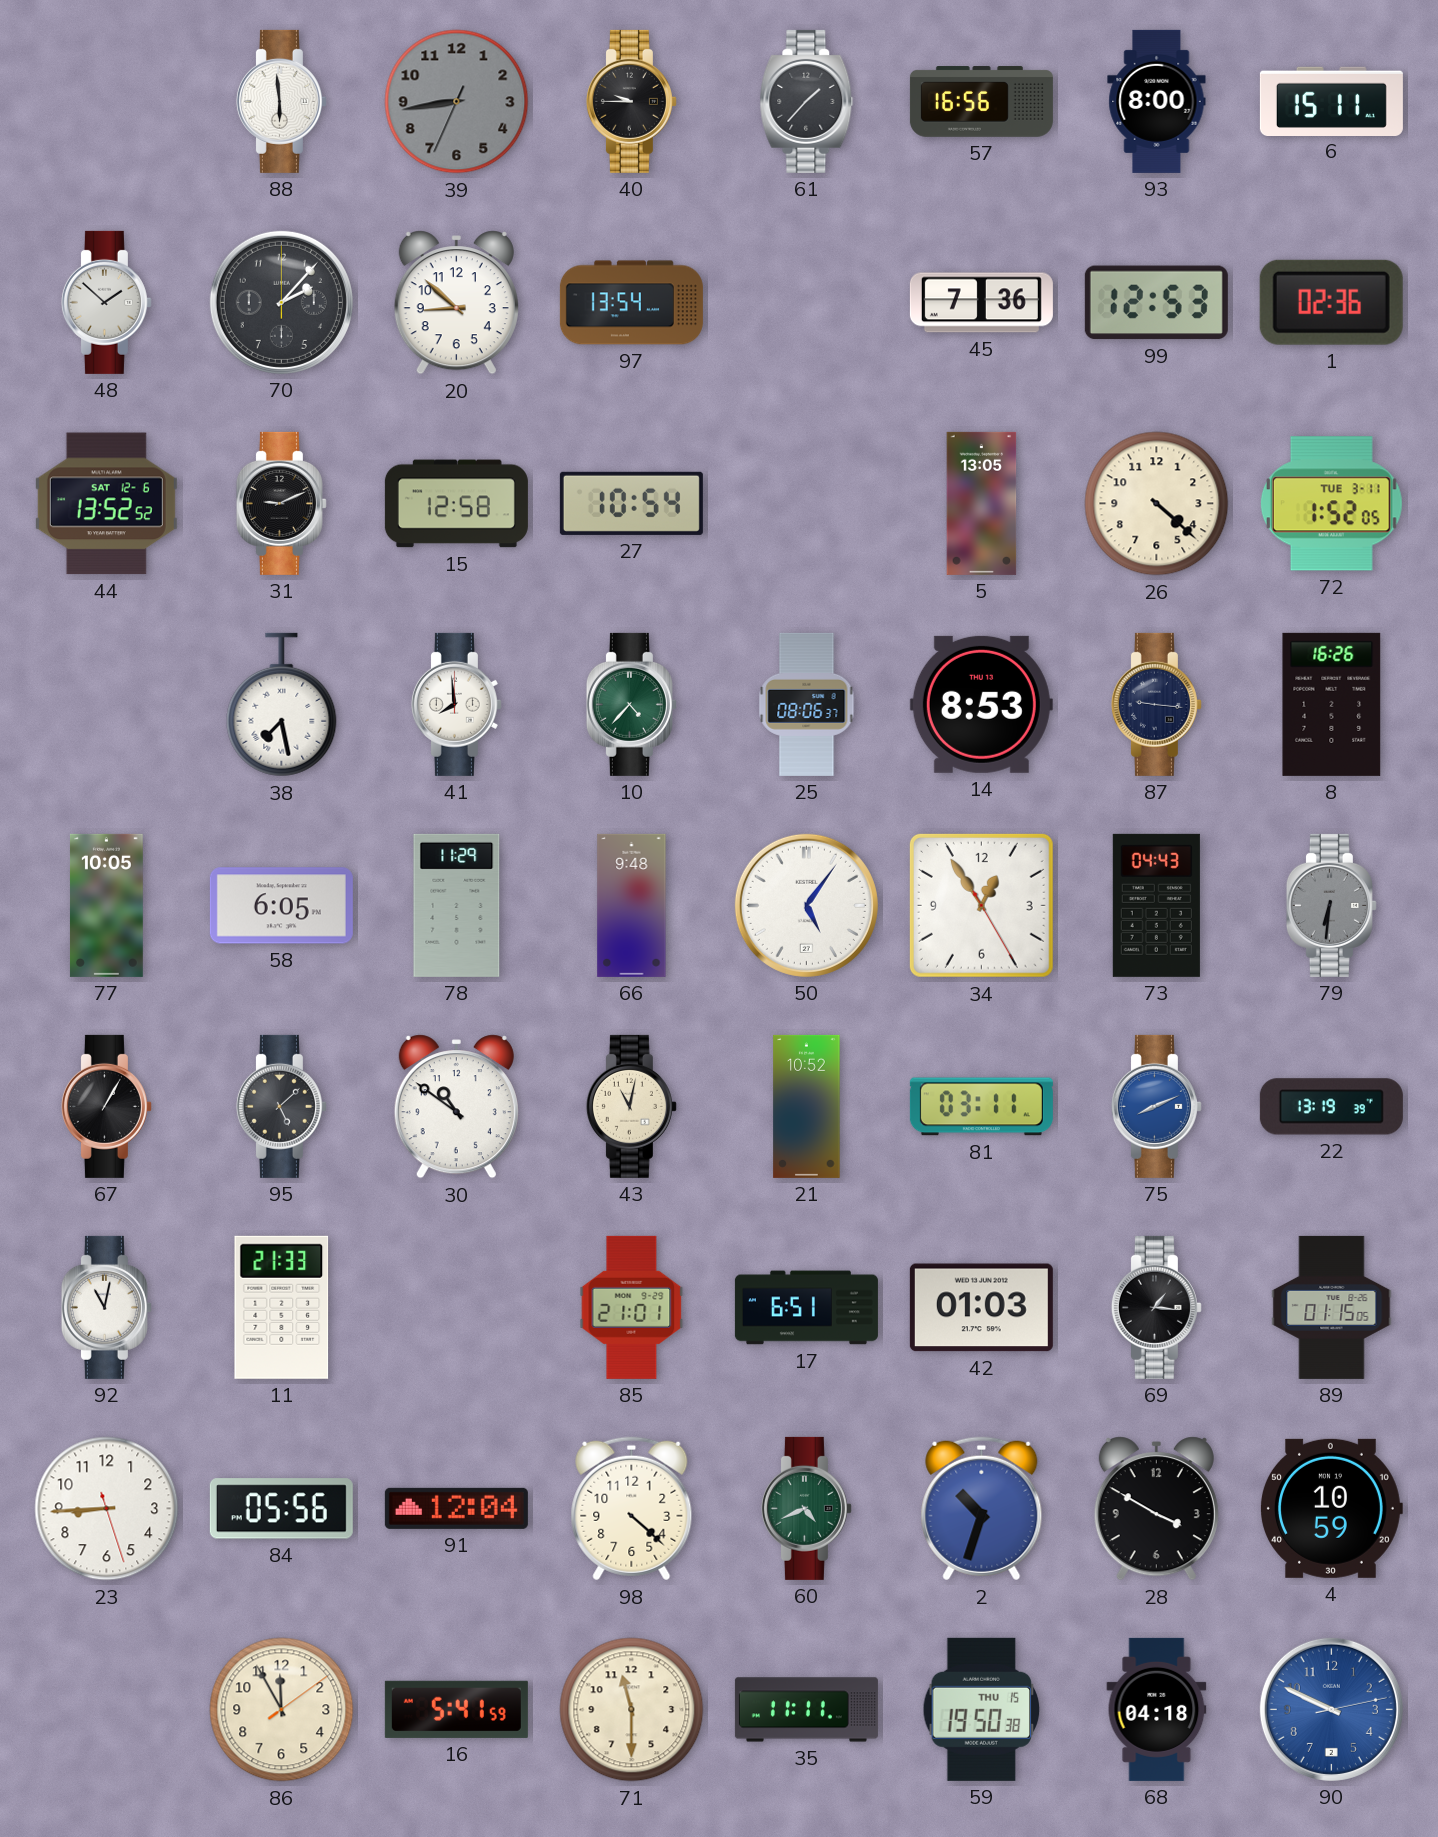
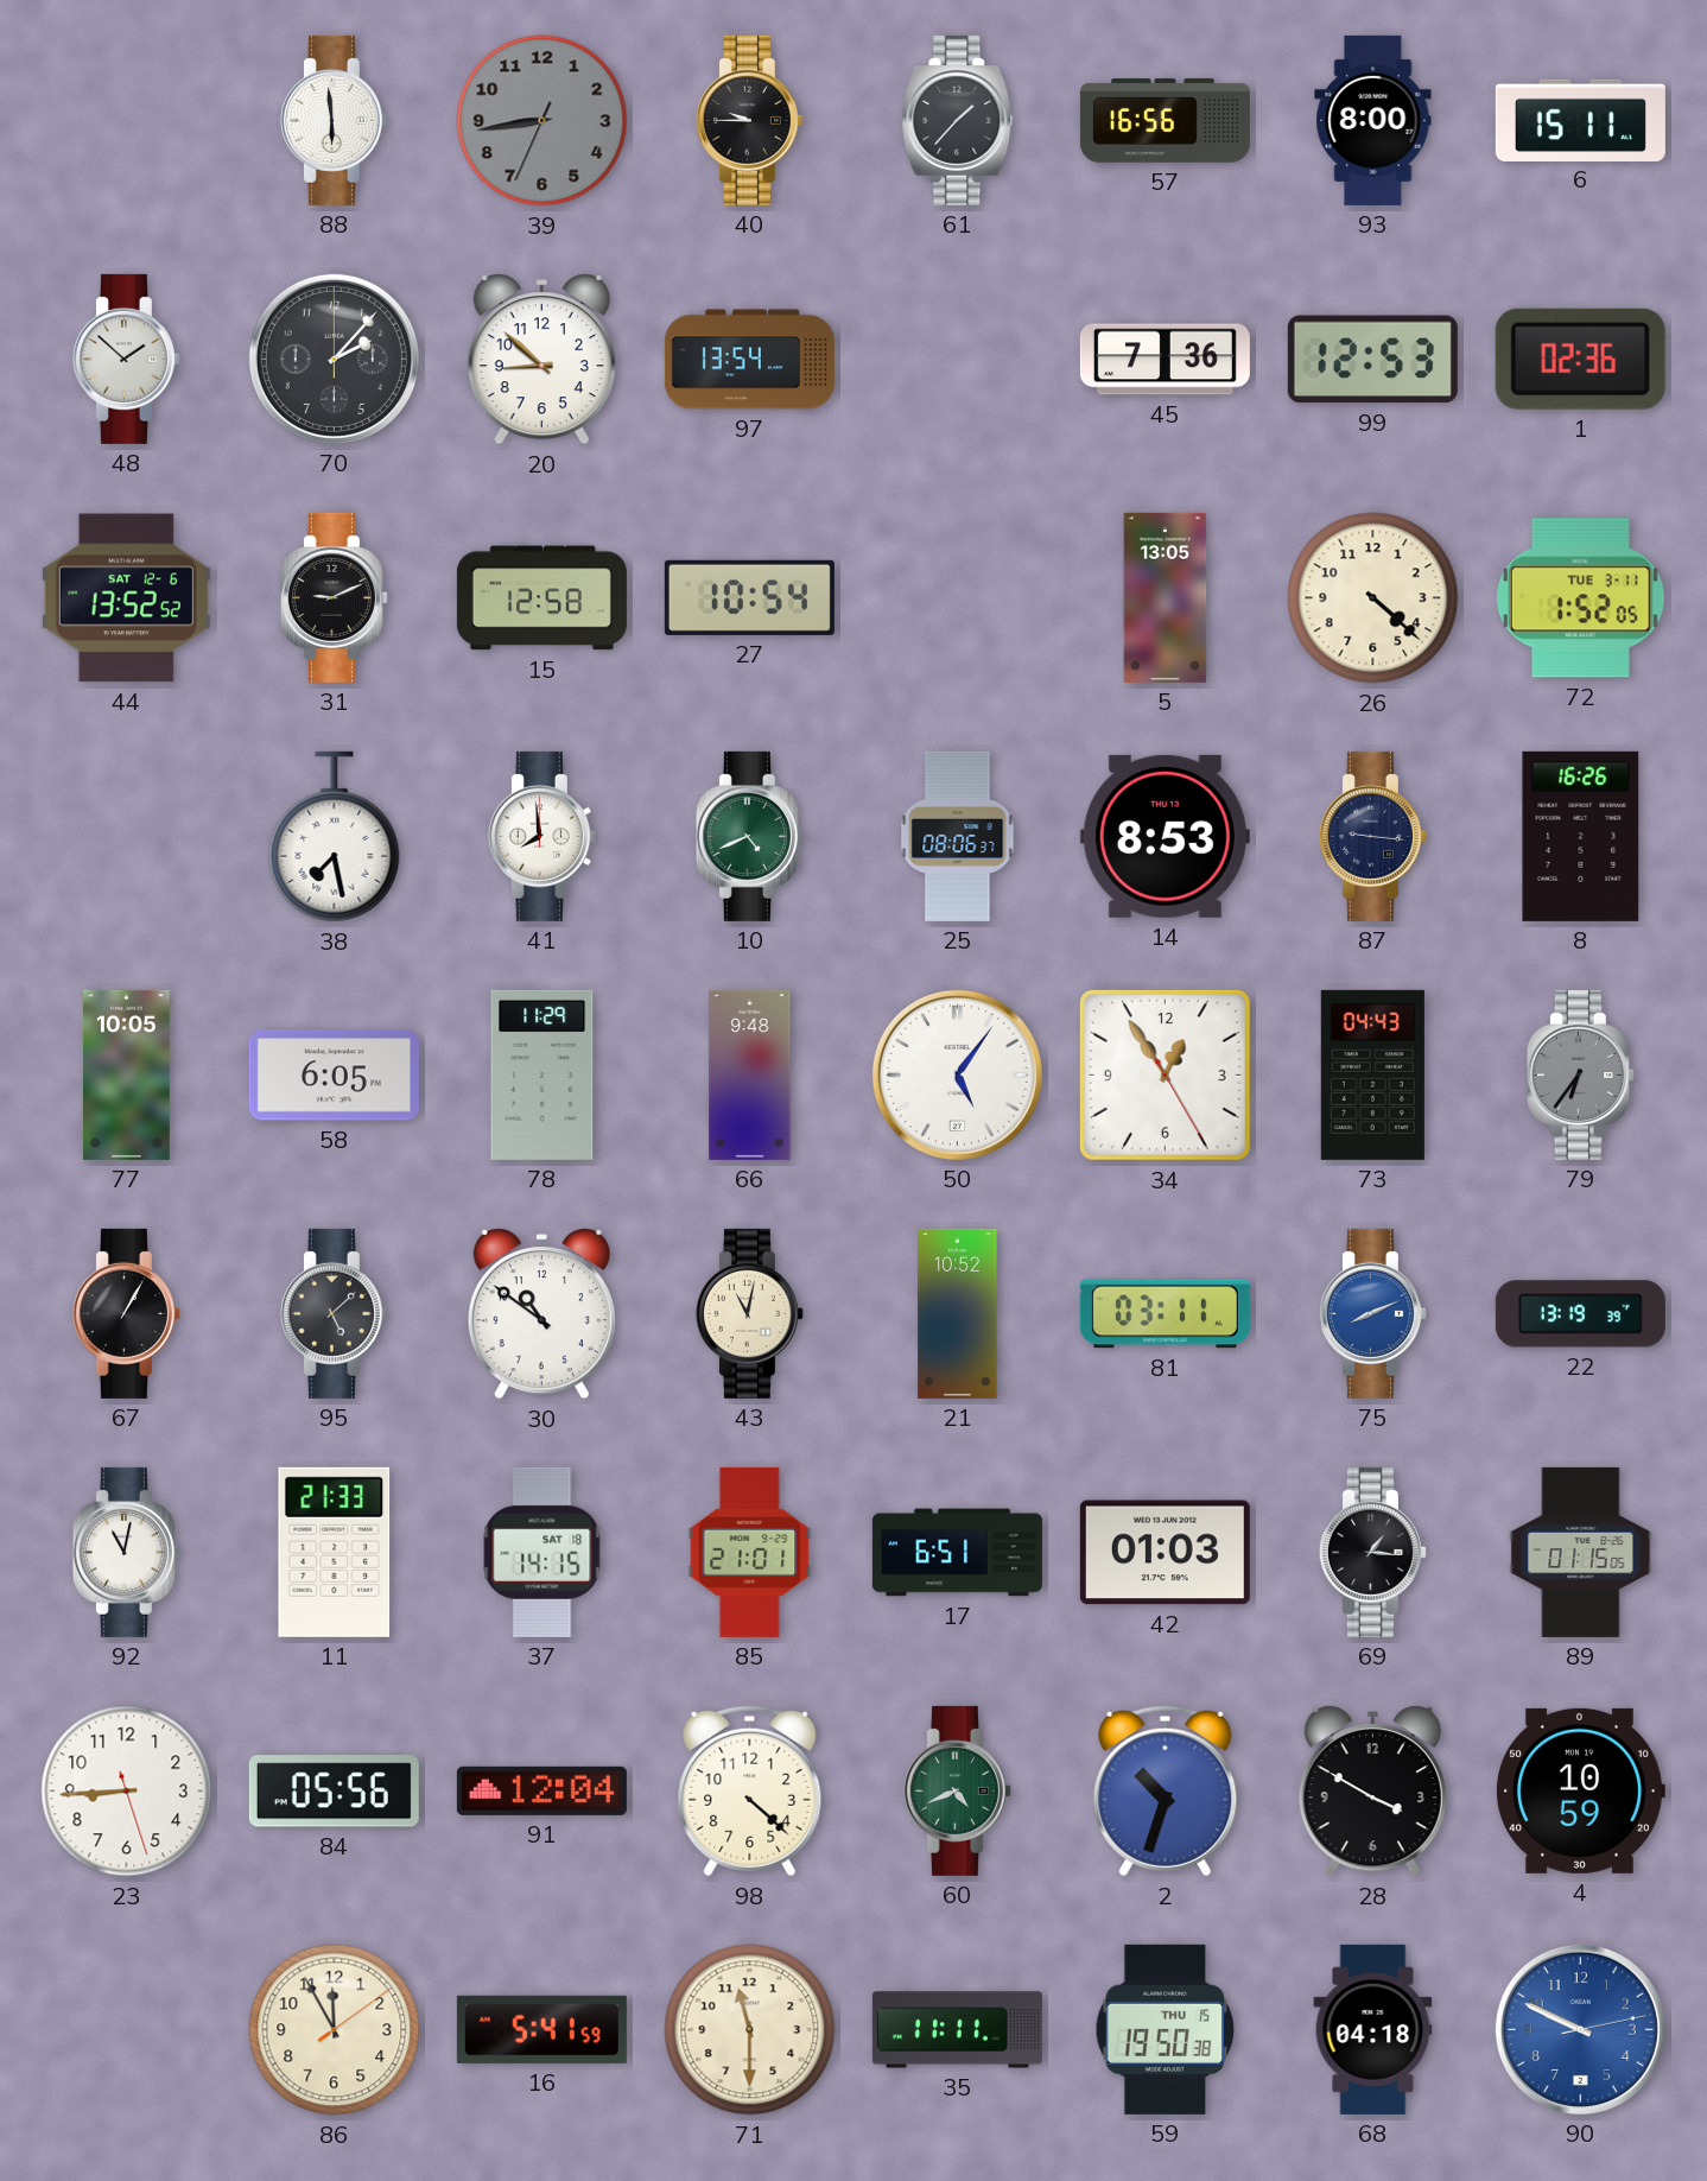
10: 4:37 -> 4:41
79: 6:31 -> 6:36
37: none -> 14:15
